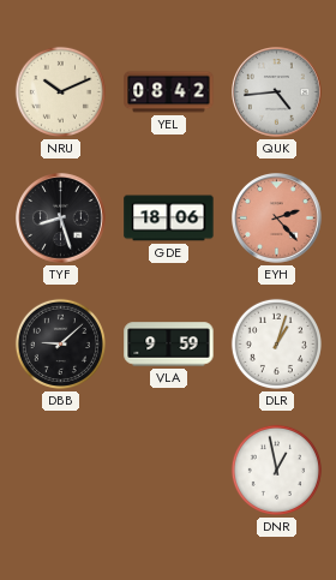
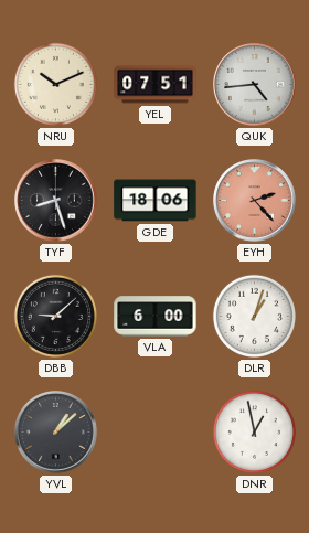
YEL: 08:42 -> 07:51
VLA: 9:59 -> 6:00
YVL: none -> 1:08
